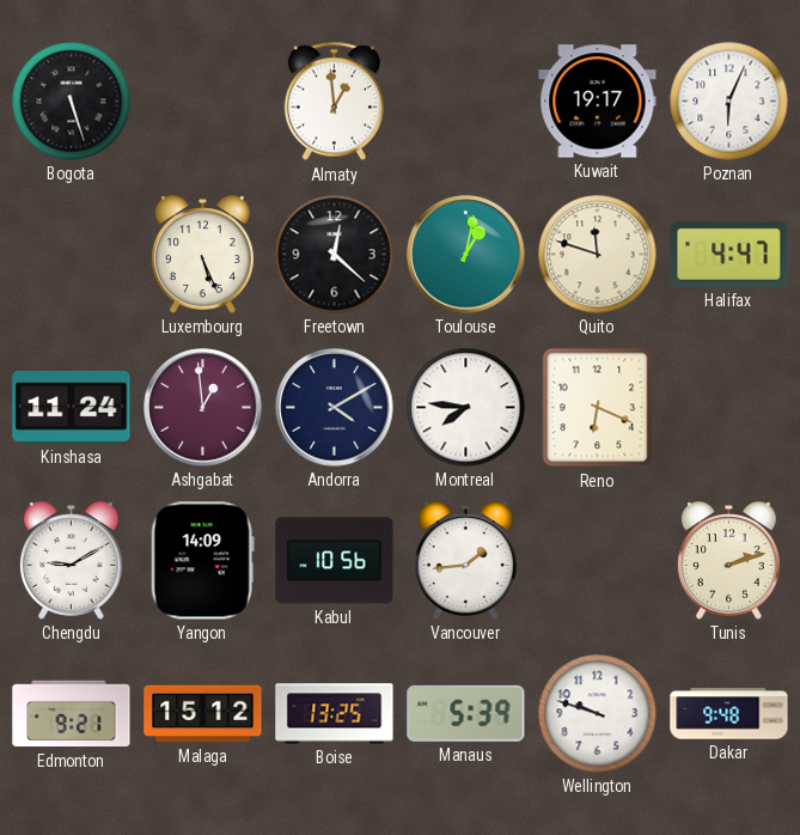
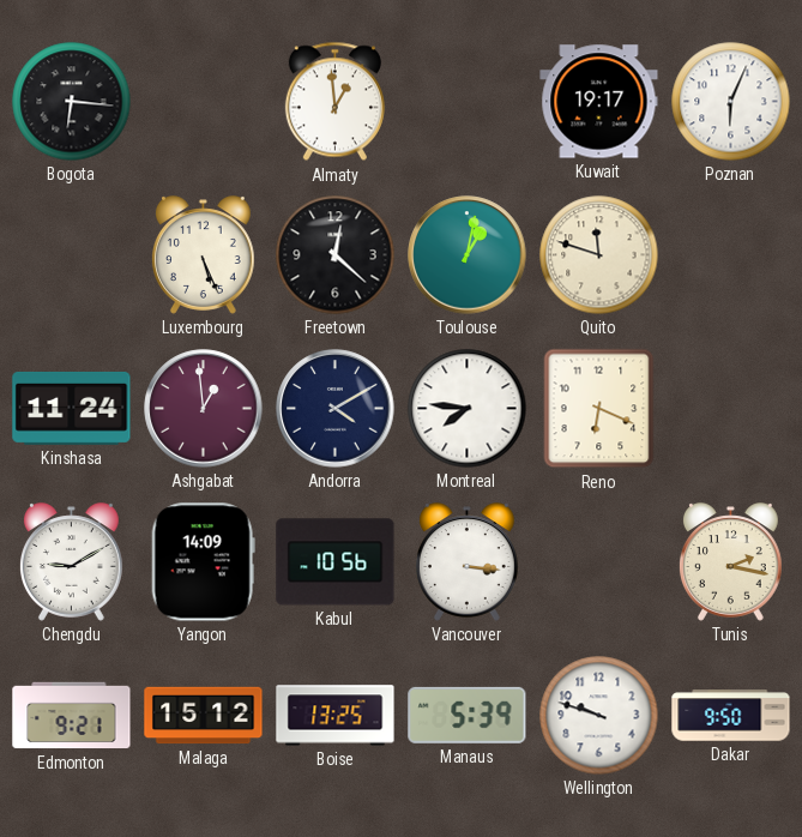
Bogota: 5:27 -> 6:16
Halifax: 4:47 -> none
Vancouver: 1:44 -> 3:16
Tunis: 2:12 -> 2:17
Dakar: 9:48 -> 9:50
